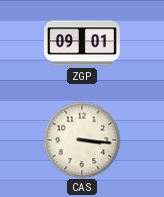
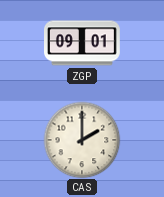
CAS: 3:16 -> 2:00
